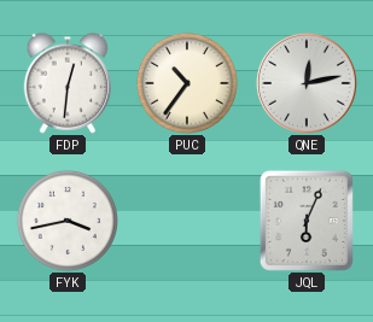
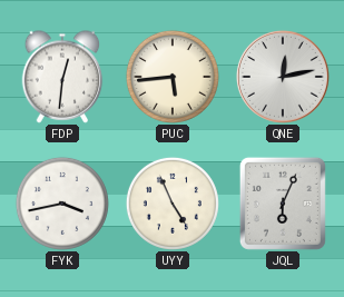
PUC: 10:36 -> 5:44
UYY: none -> 4:56
